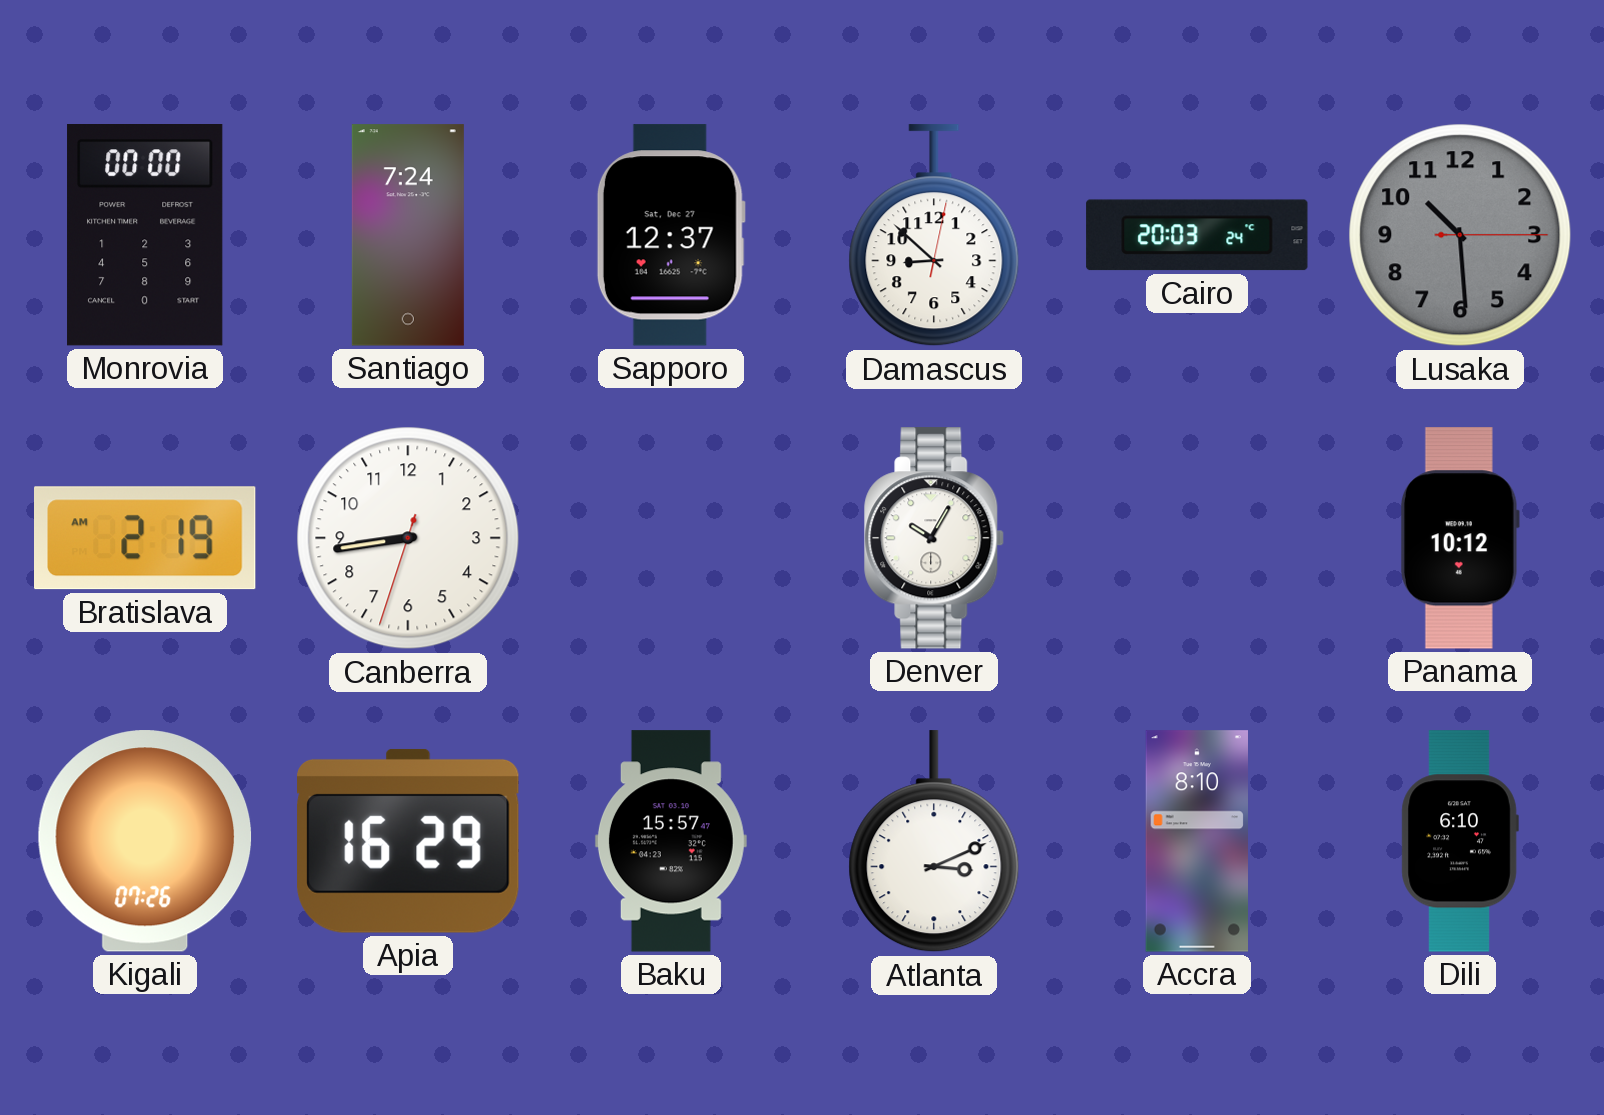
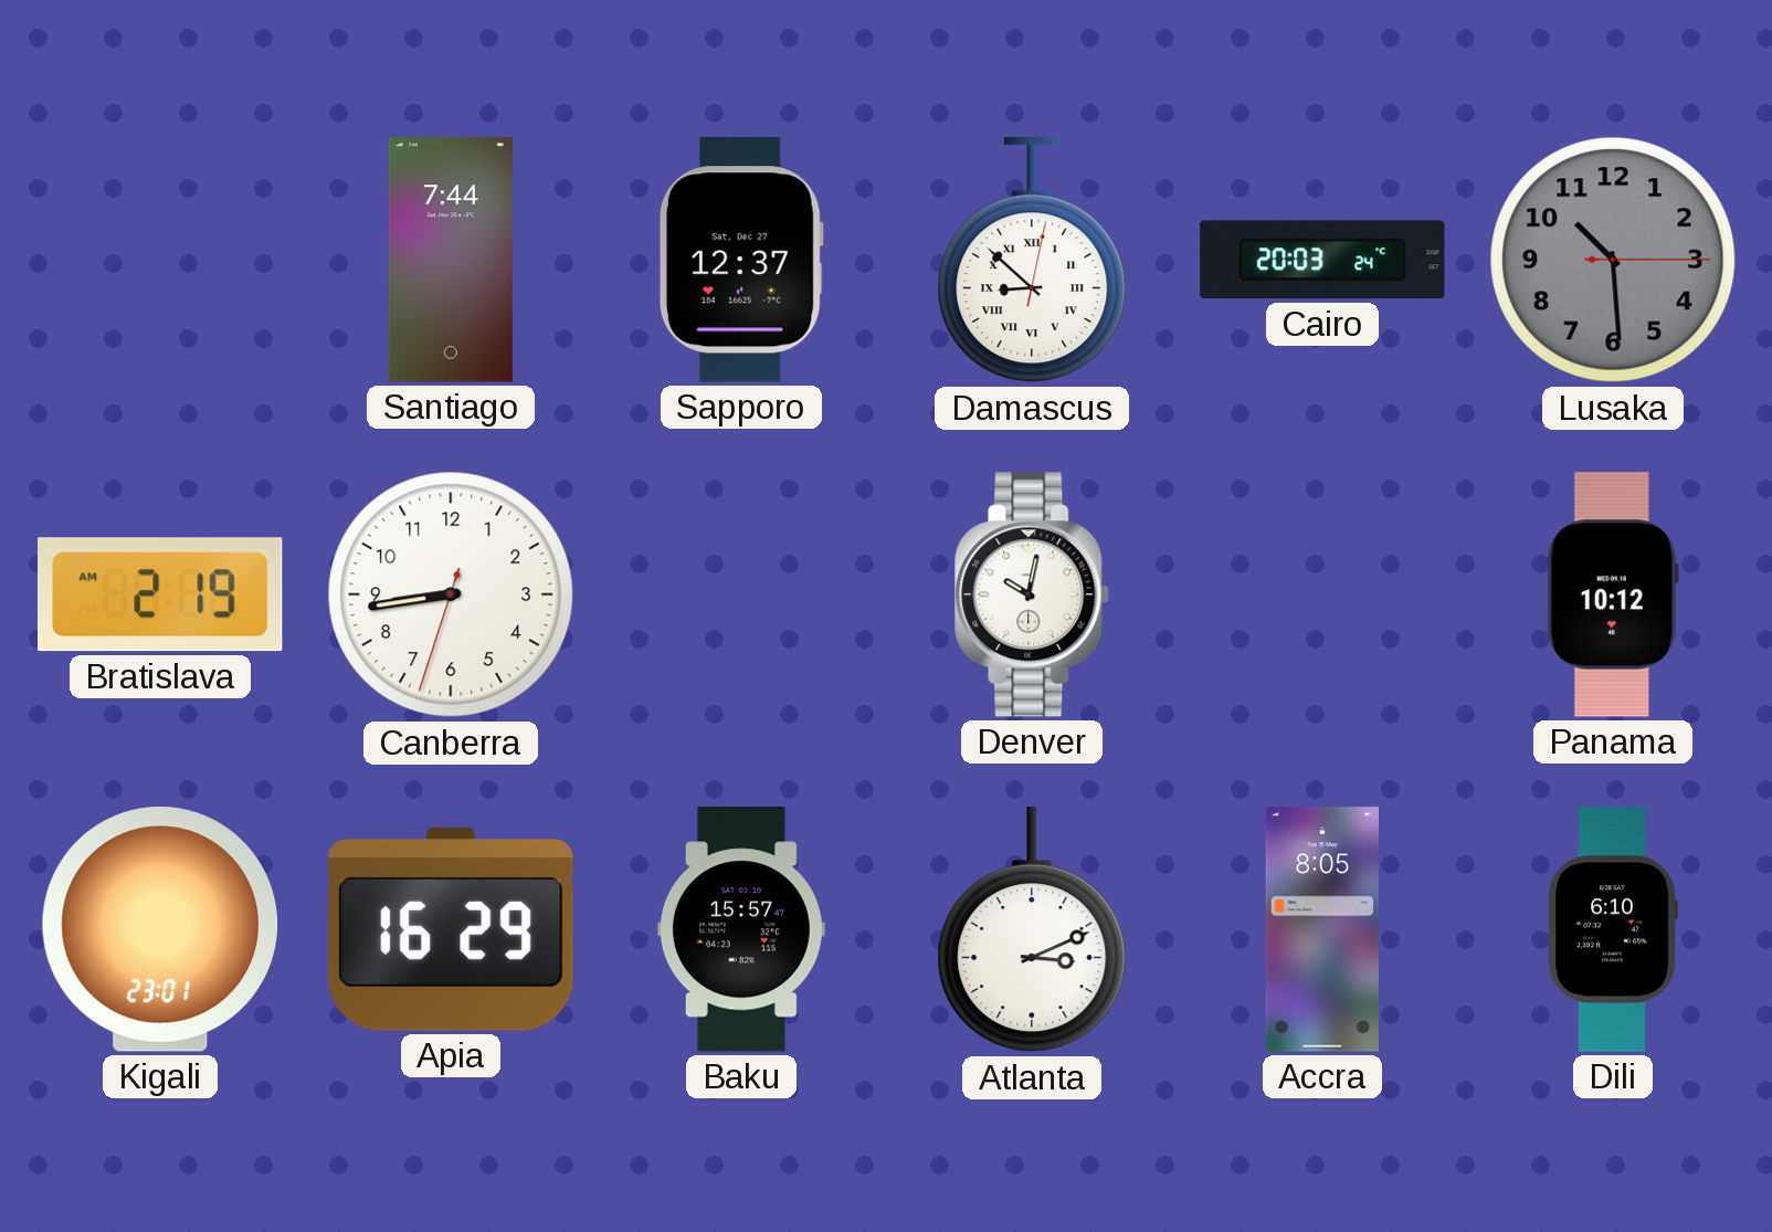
Monrovia: 00:00 -> none
Santiago: 7:24 -> 7:44
Damascus numerals: Arabic -> Roman
Denver: 10:05 -> 10:02
Kigali: 07:26 -> 23:01
Accra: 8:10 -> 8:05
